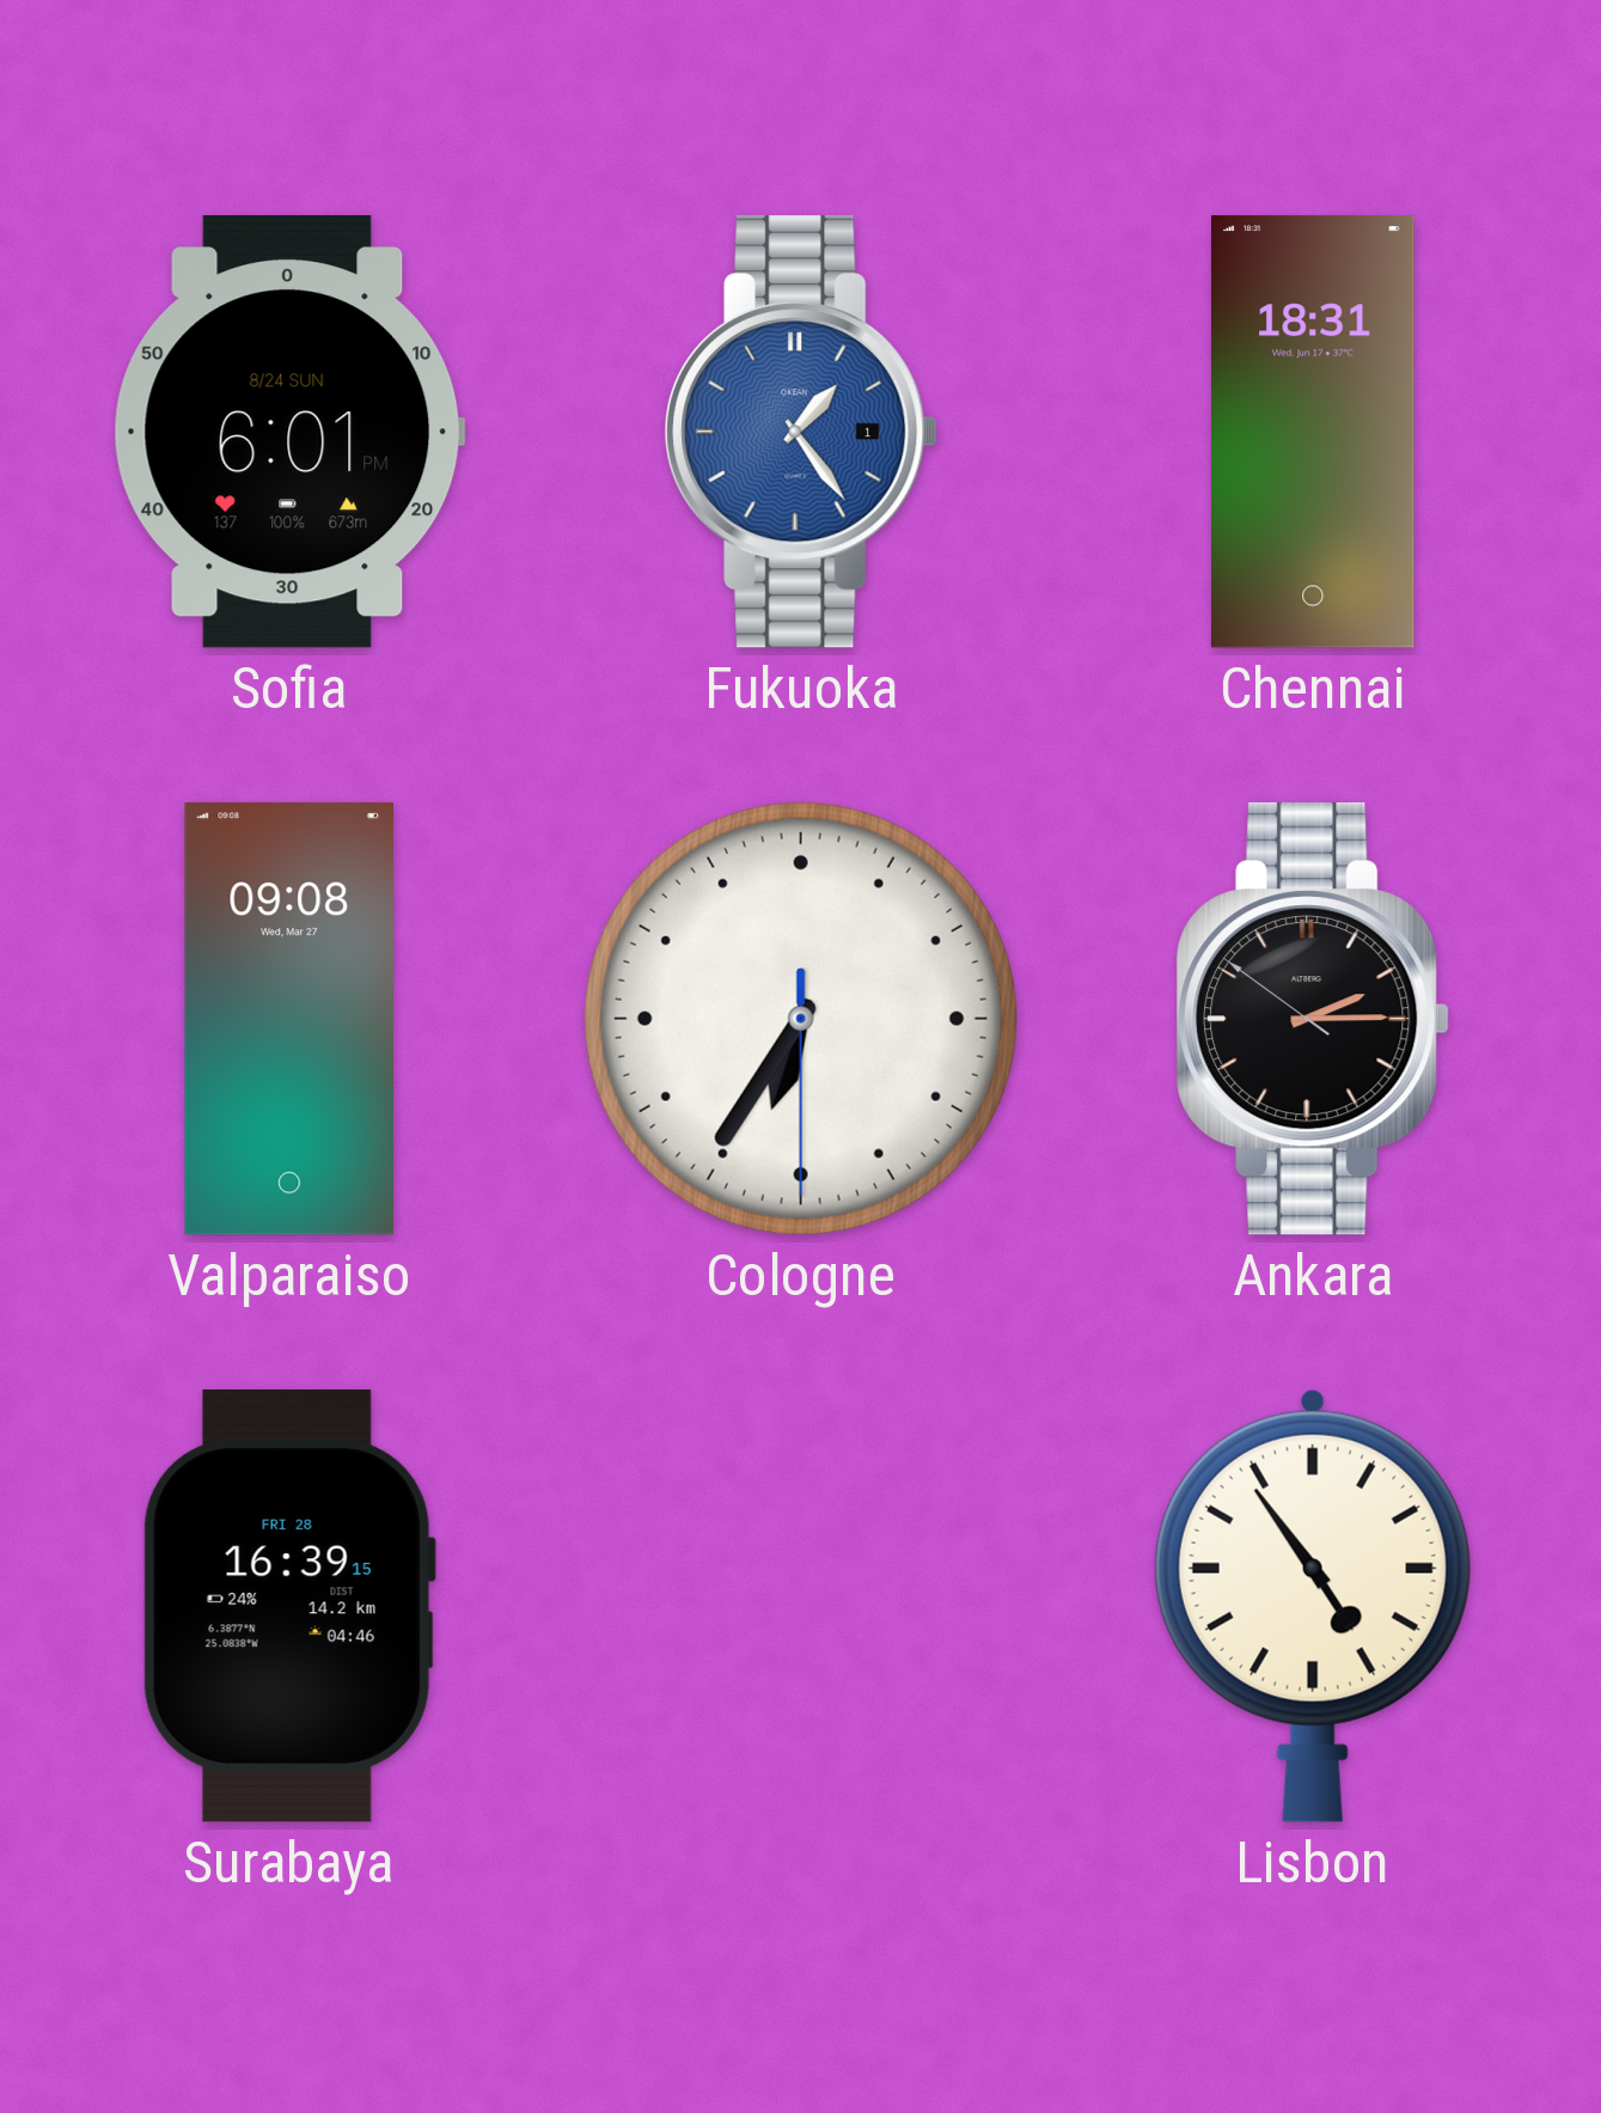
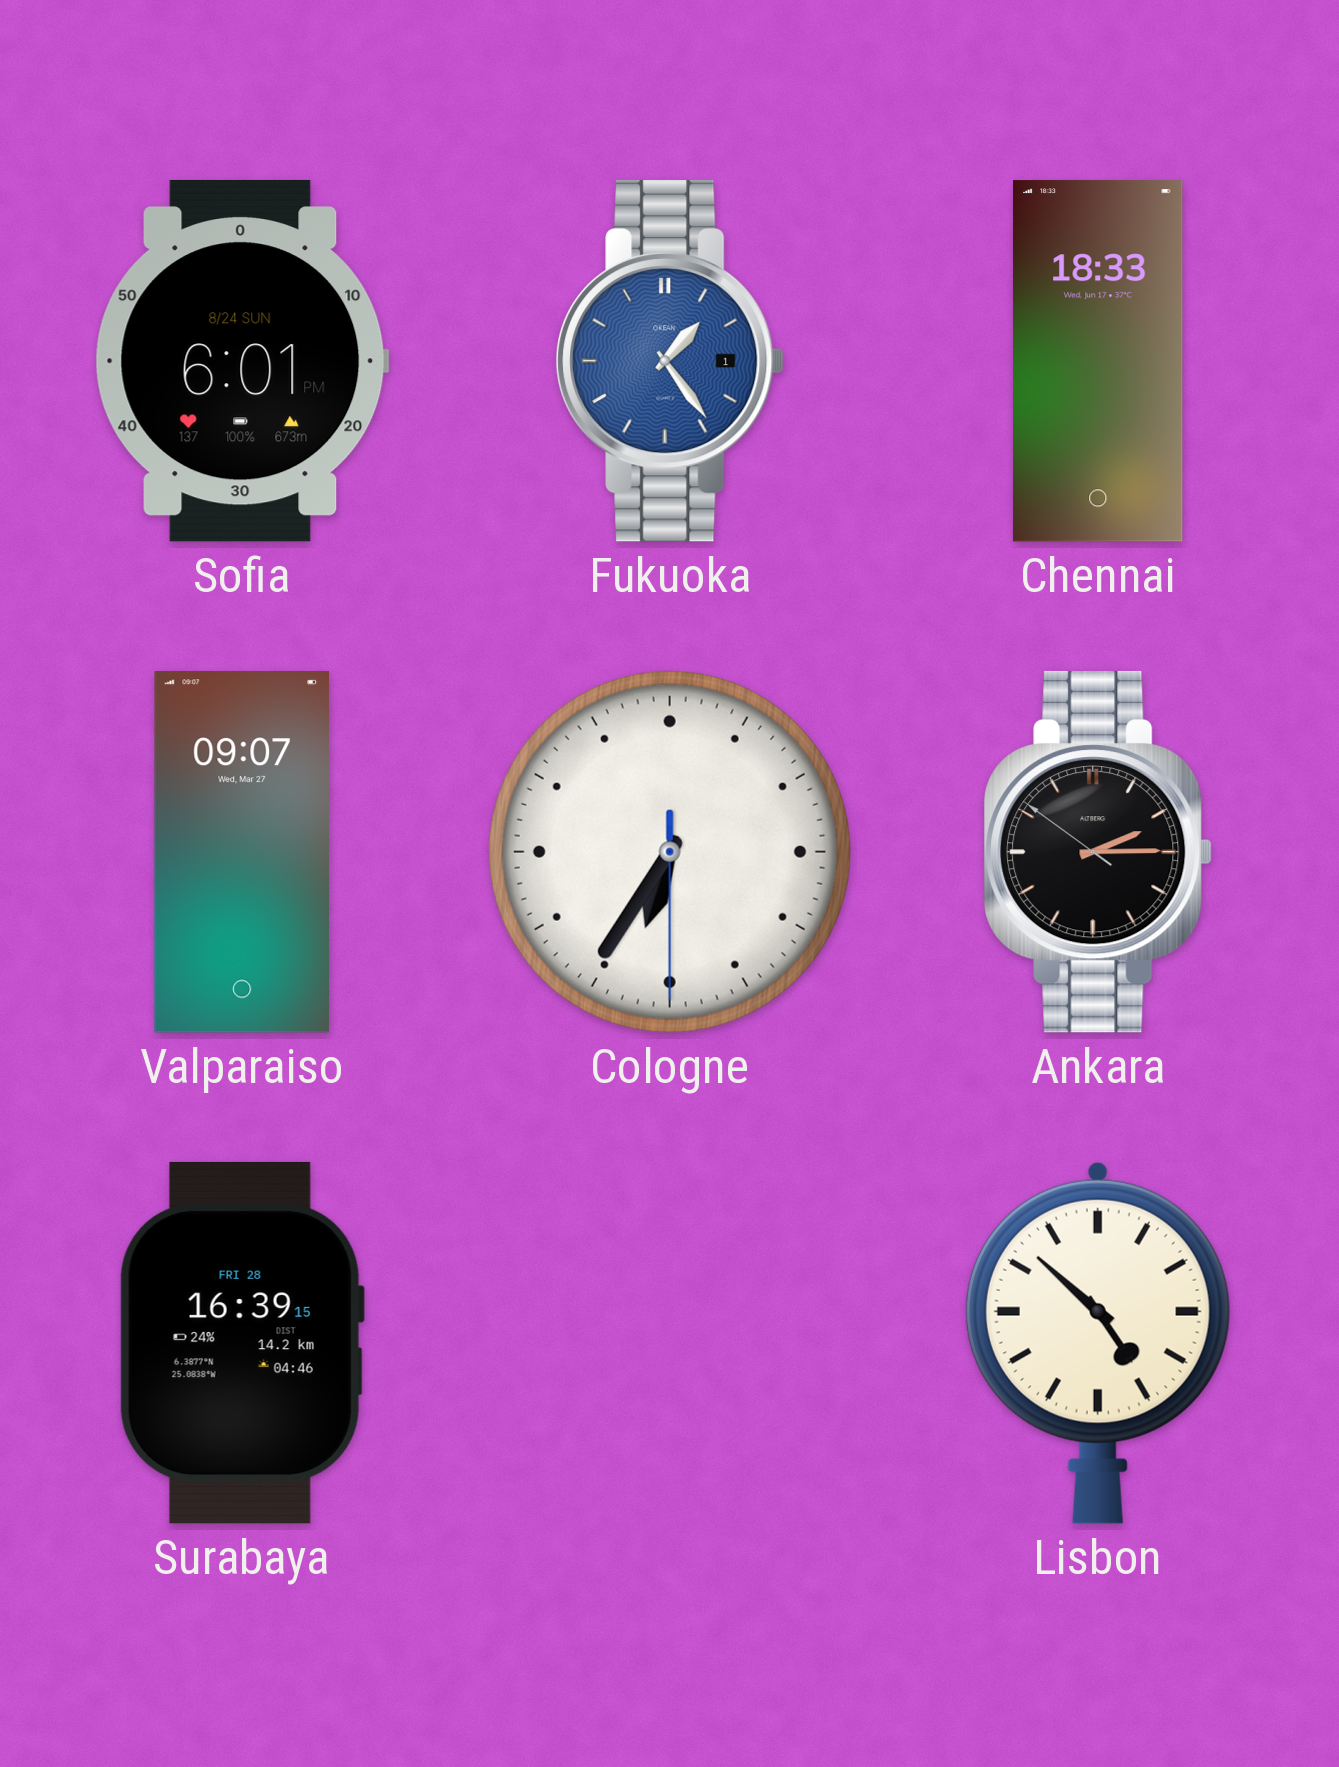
Chennai: 18:31 -> 18:33
Valparaiso: 09:08 -> 09:07
Lisbon: 4:54 -> 4:52
